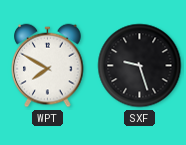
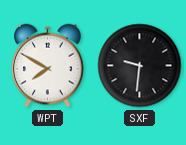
SXF: 9:27 -> 9:31
